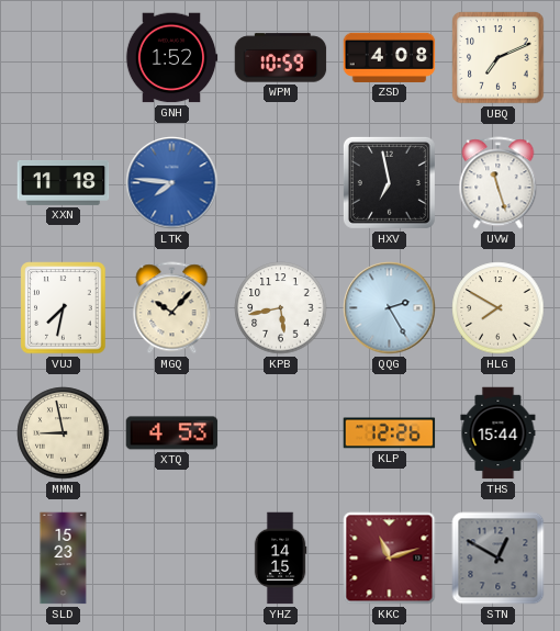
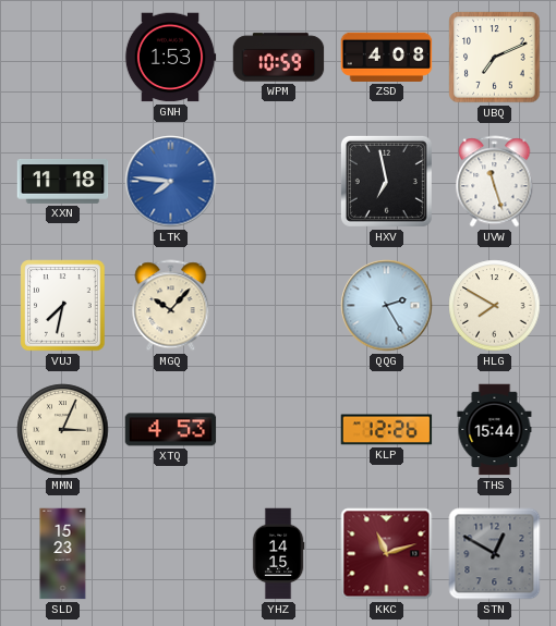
GNH: 1:52 -> 1:53
KPB: 5:43 -> none
MMN: 8:58 -> 3:04
